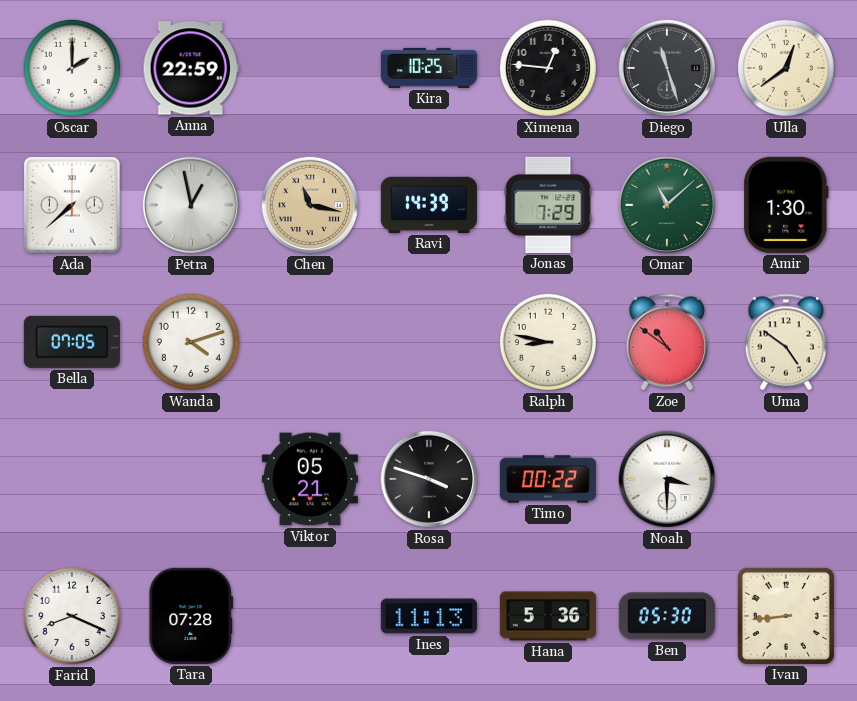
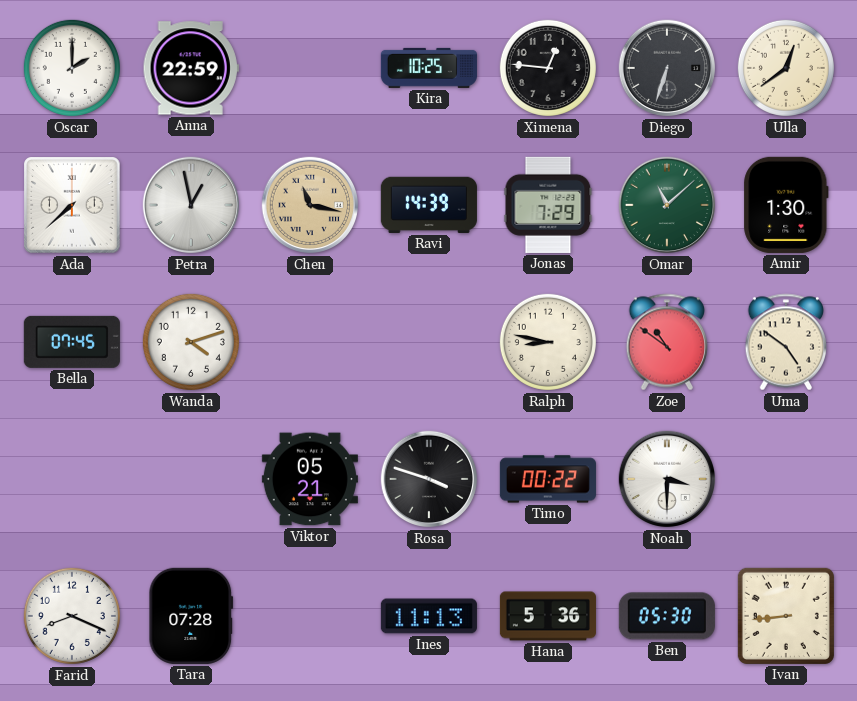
Diego: 11:27 -> 6:33
Bella: 07:05 -> 07:45
